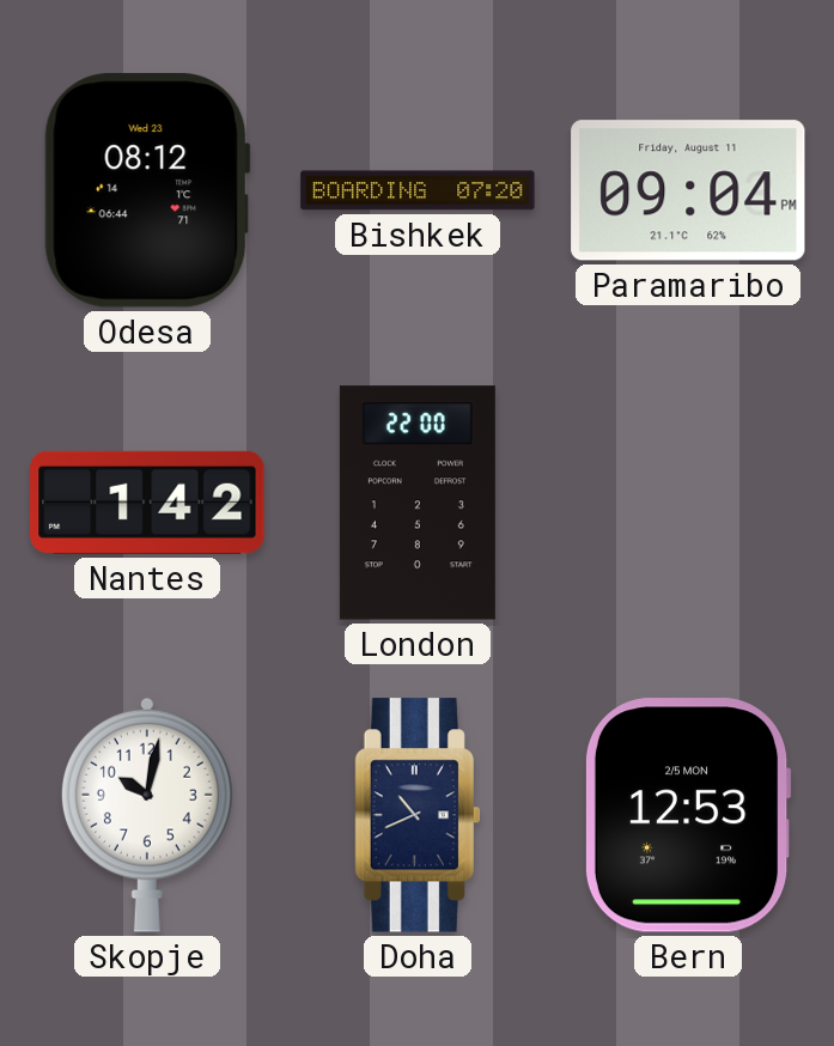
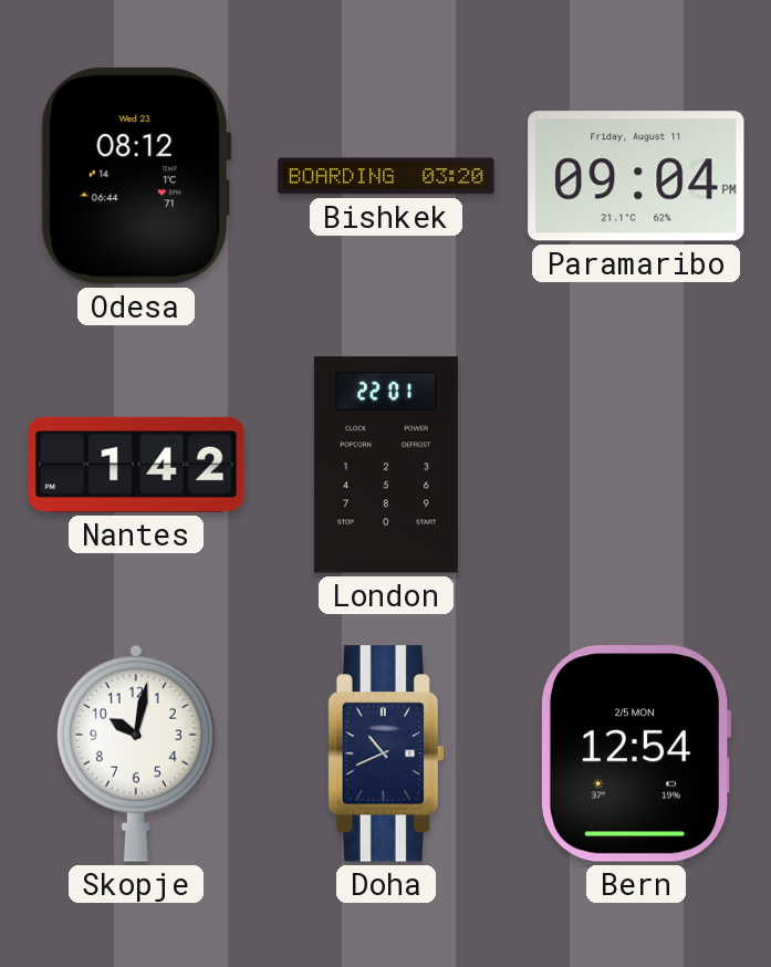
Bishkek: 07:20 -> 03:20
London: 22:00 -> 22:01
Bern: 12:53 -> 12:54
